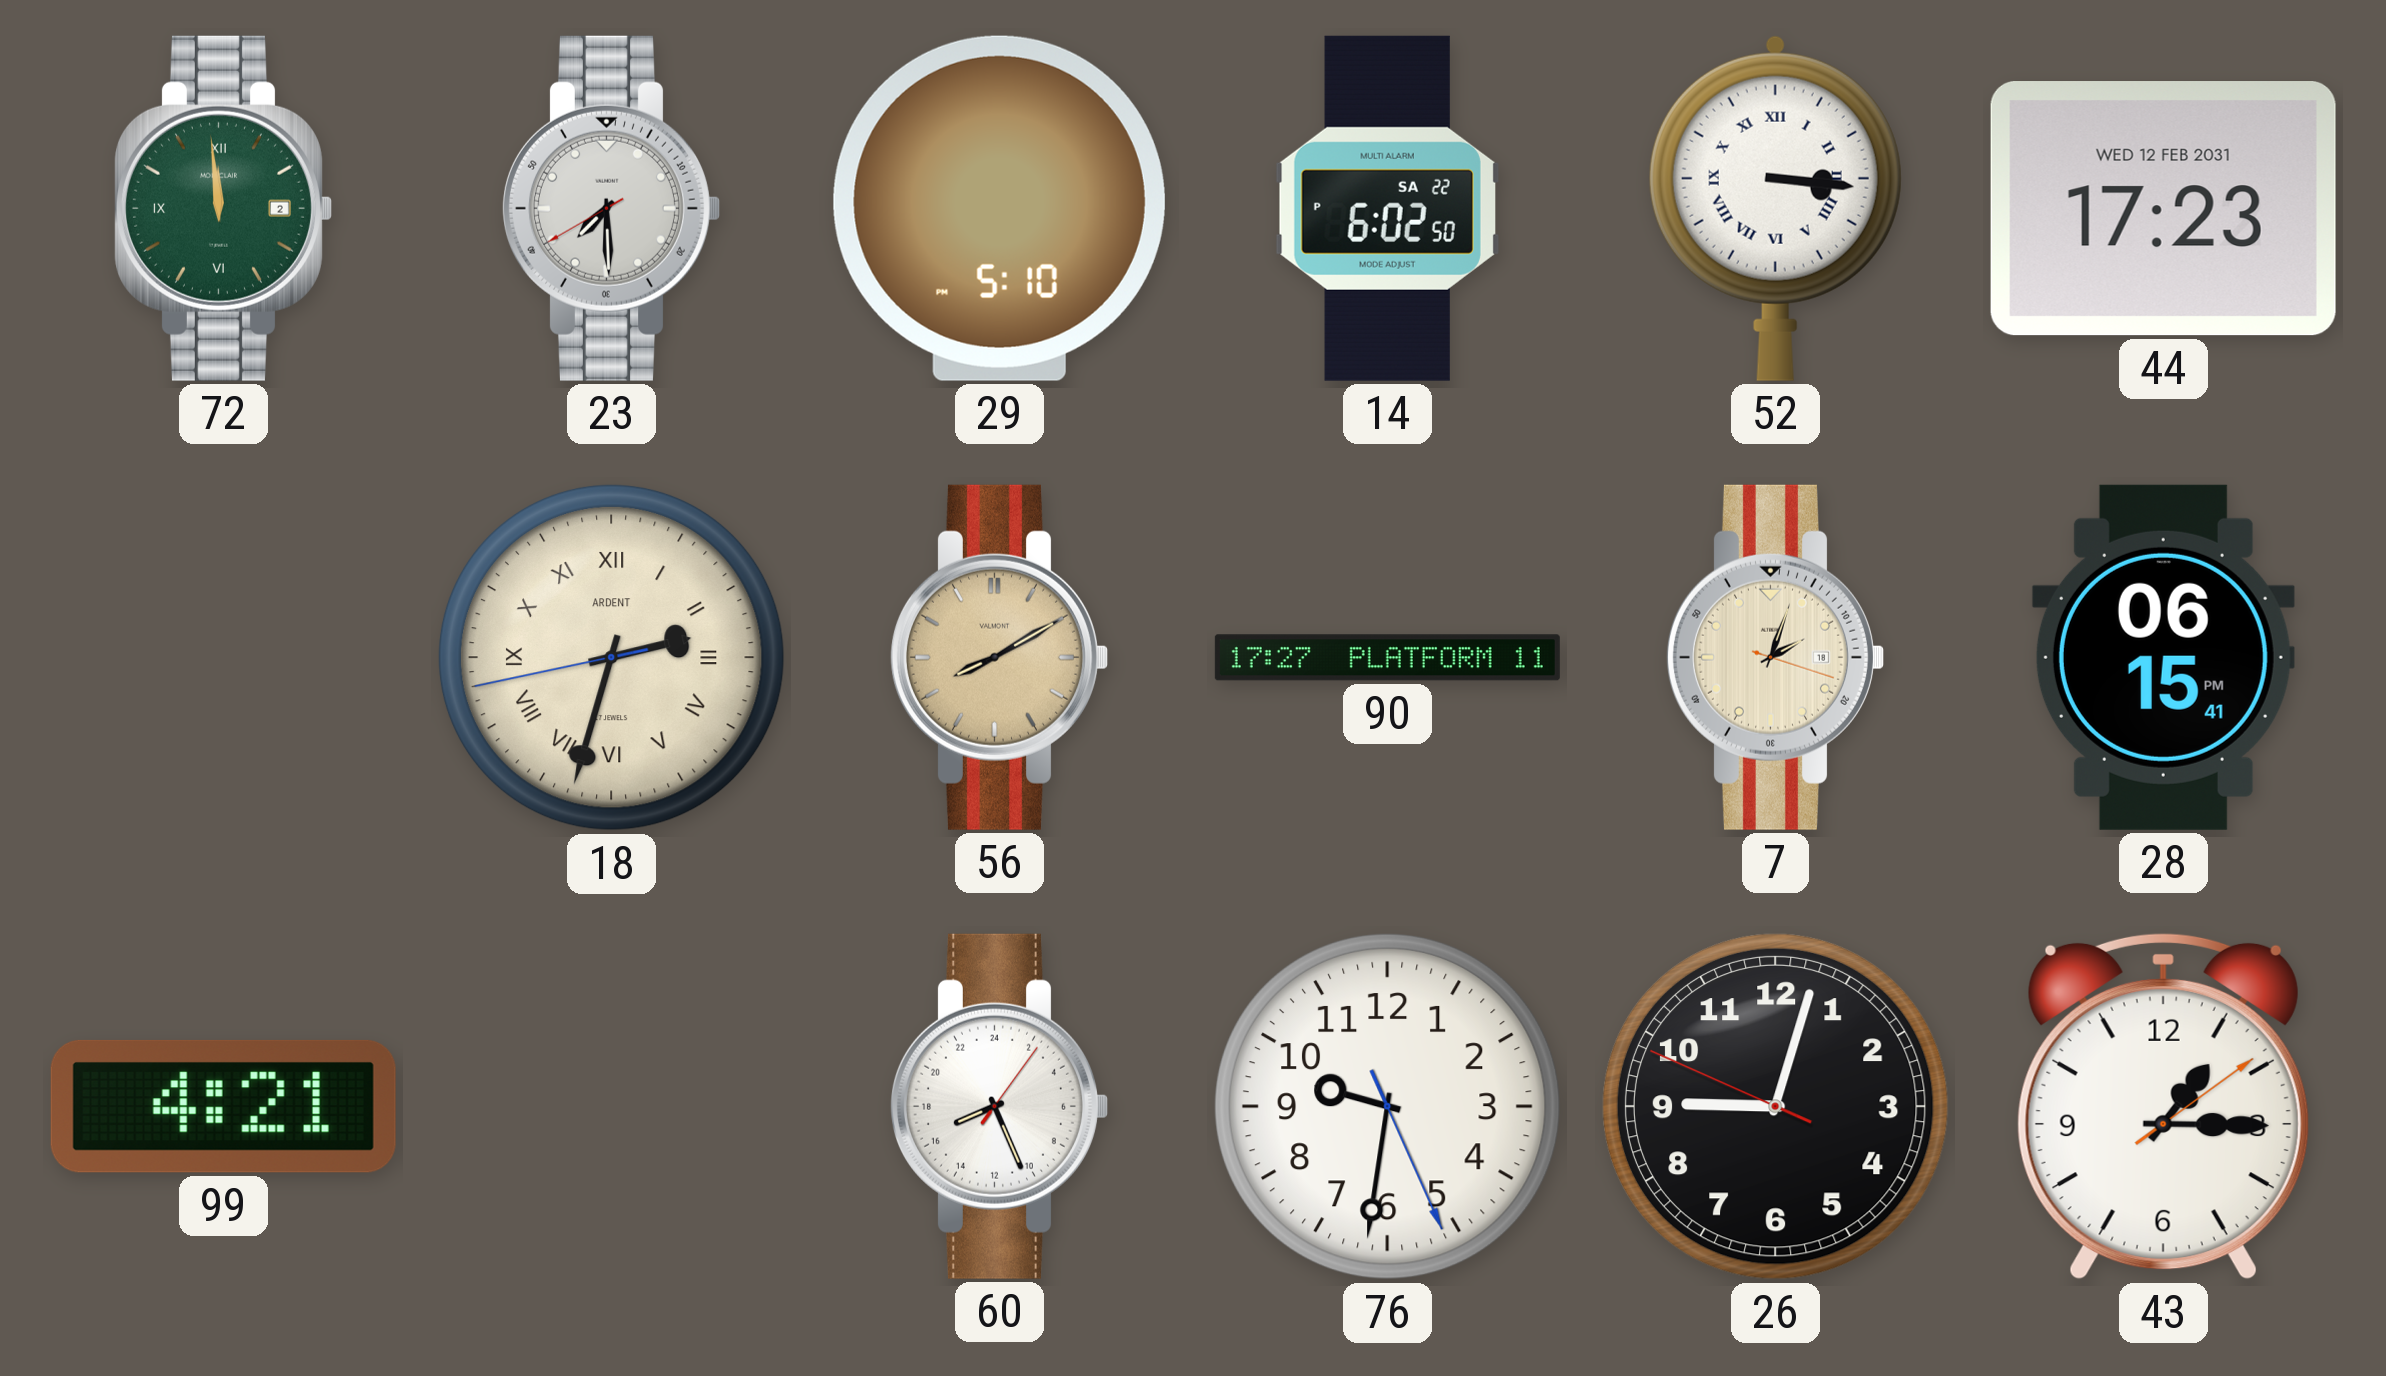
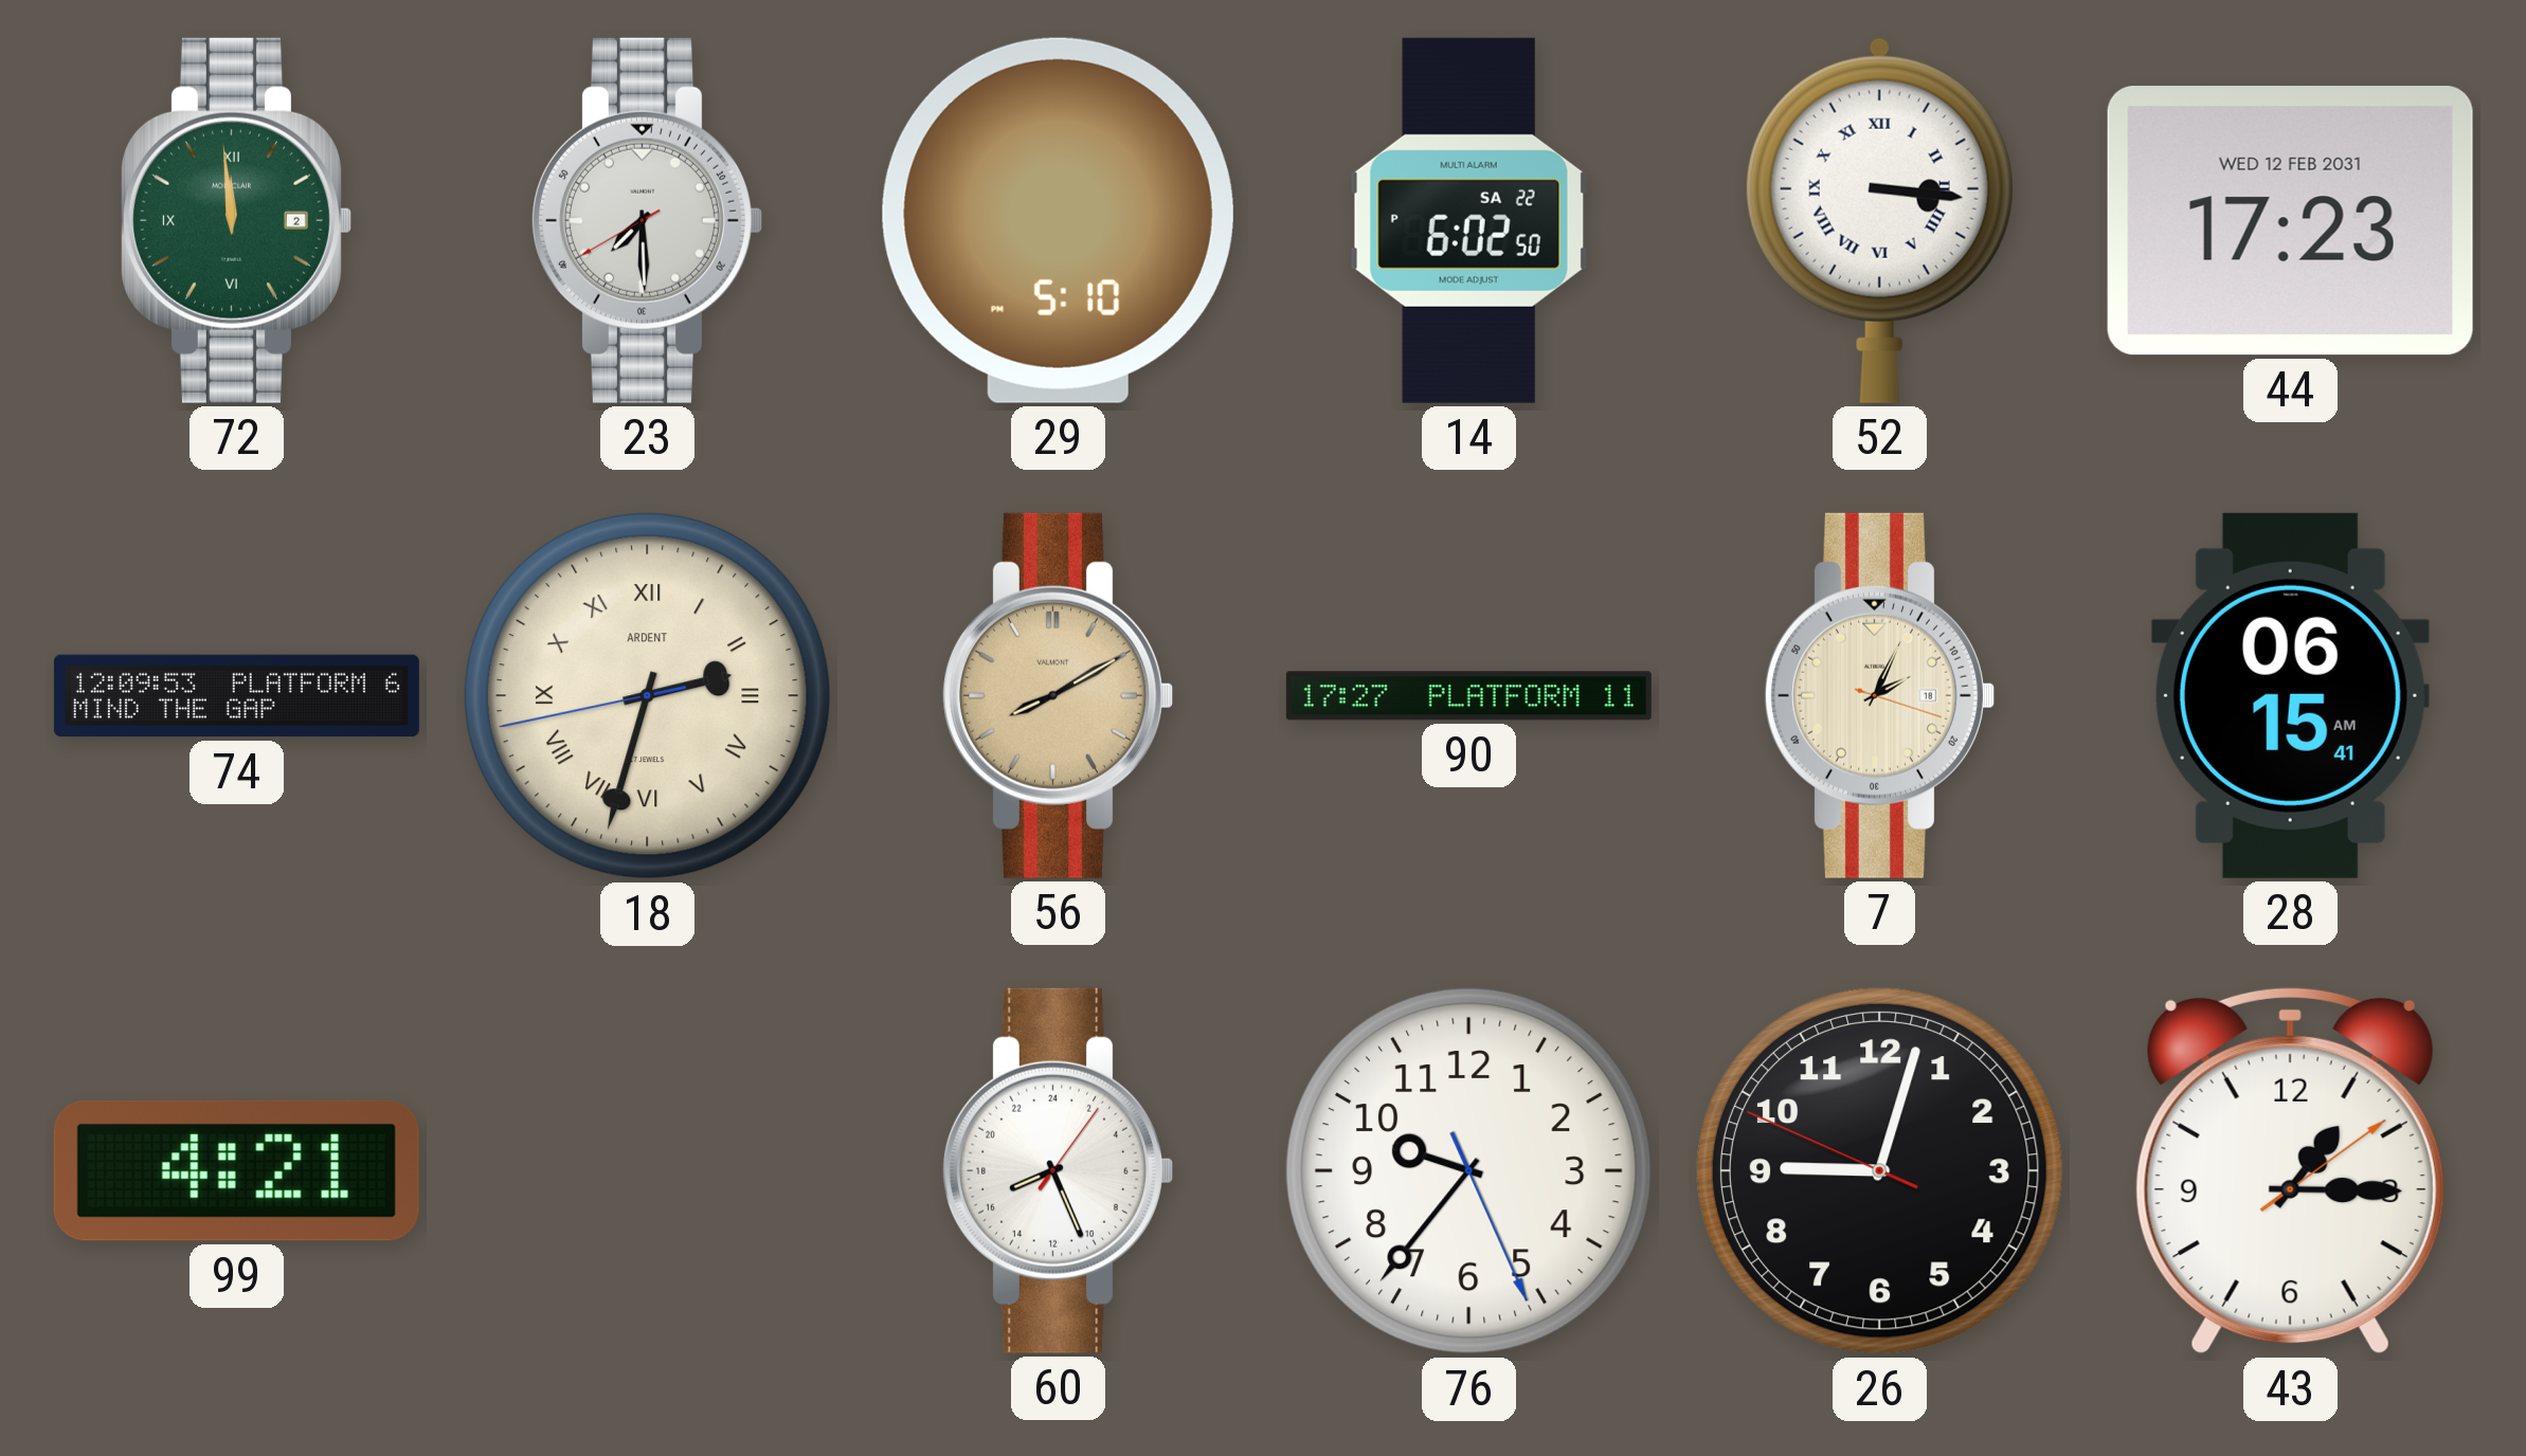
74: none -> 12:09
7: 2:03 -> 2:04
28: 06:15:41 PM -> 06:15:41 AM
76: 9:31 -> 9:36
